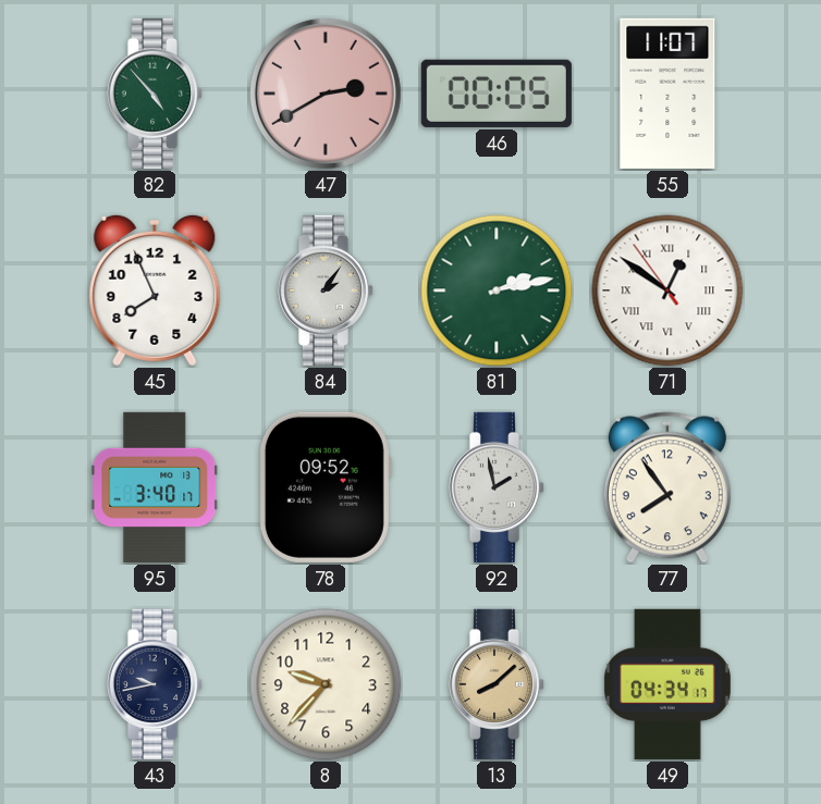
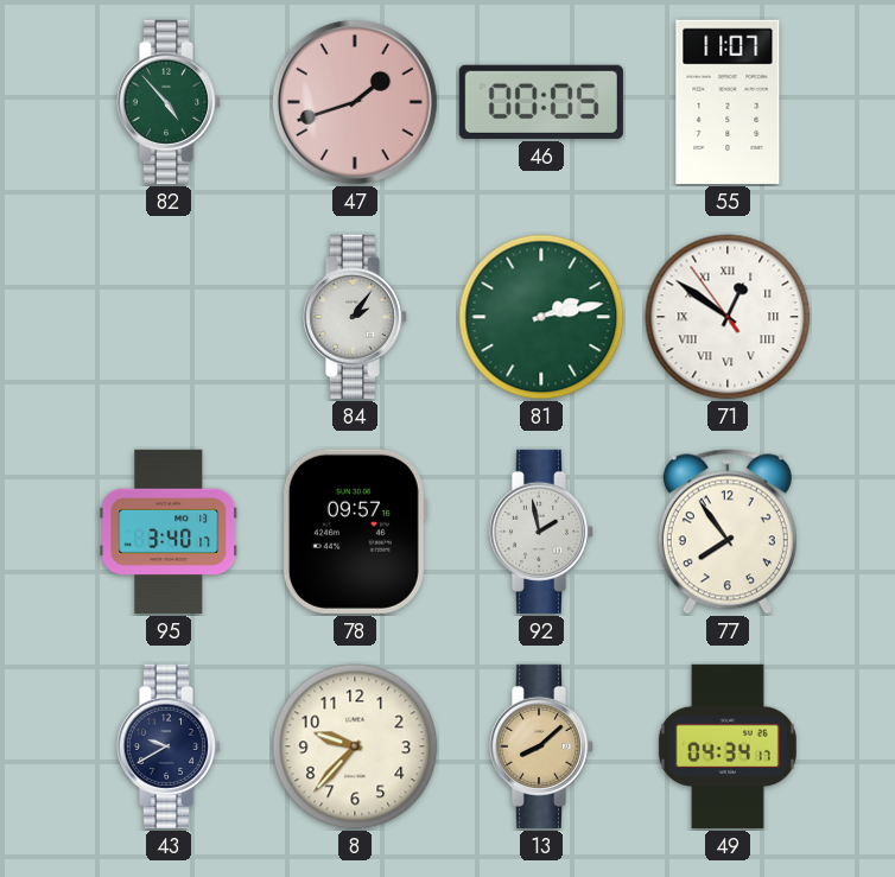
47: 2:40 -> 1:42
45: 7:56 -> none
78: 09:52 -> 09:57
43: 9:43 -> 9:40
